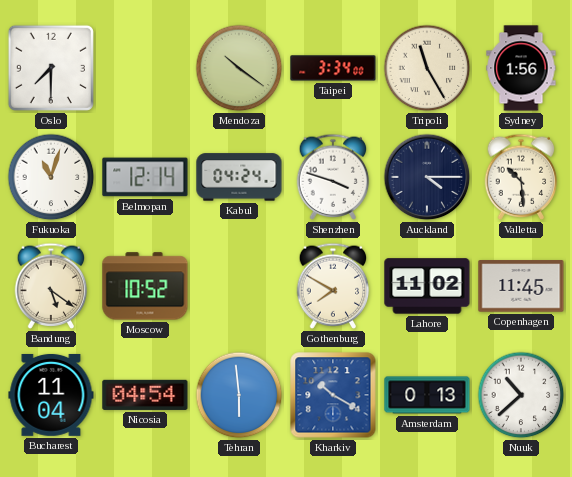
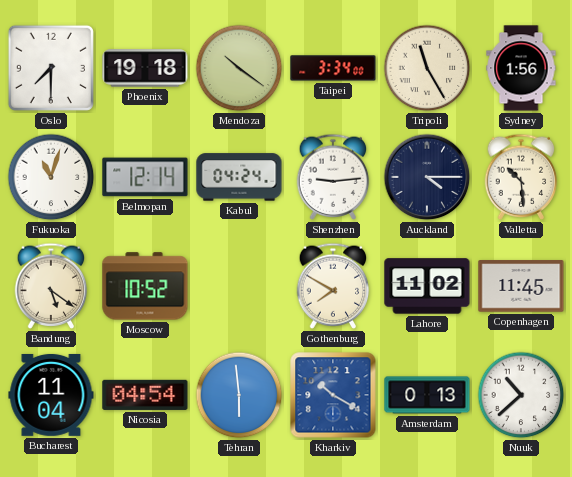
Phoenix: none -> 19:18
Shenzhen: 3:48 -> 9:14
